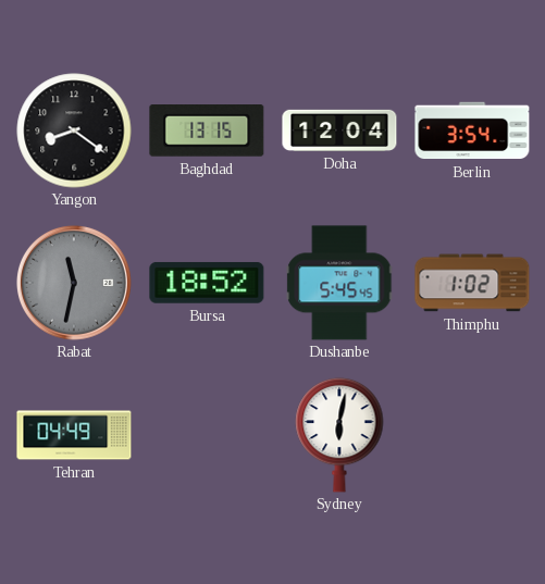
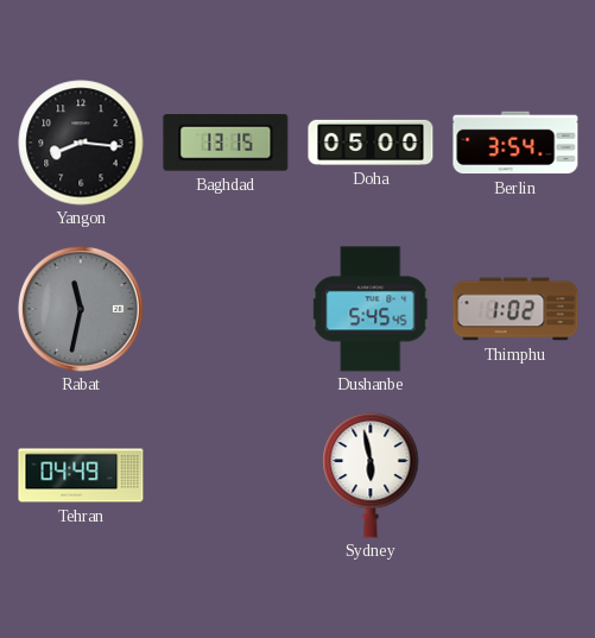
Yangon: 8:21 -> 8:16
Doha: 12:04 -> 05:00
Bursa: 18:52 -> none
Sydney: 6:02 -> 5:58
